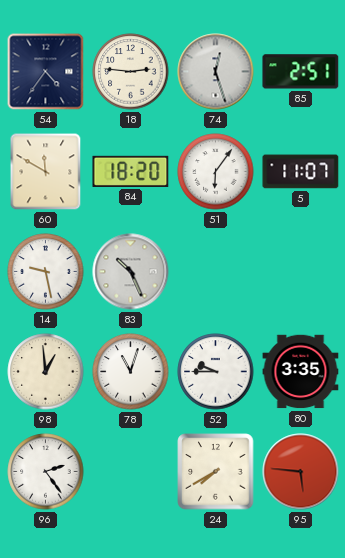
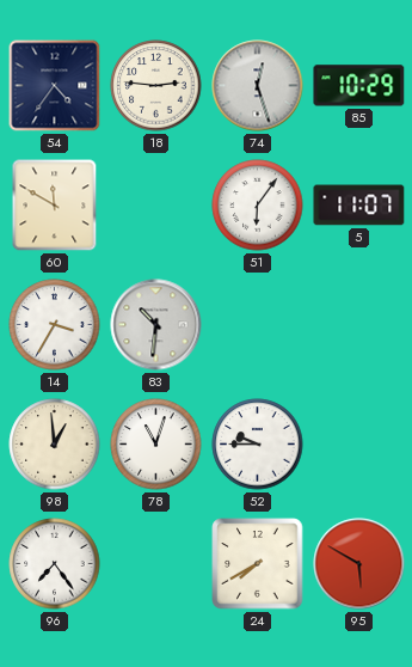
85: 2:51 -> 10:29
84: 18:20 -> none
14: 9:28 -> 3:35
83: 10:26 -> 10:31
80: 3:35 -> none
96: 2:24 -> 7:24
95: 5:46 -> 5:50
